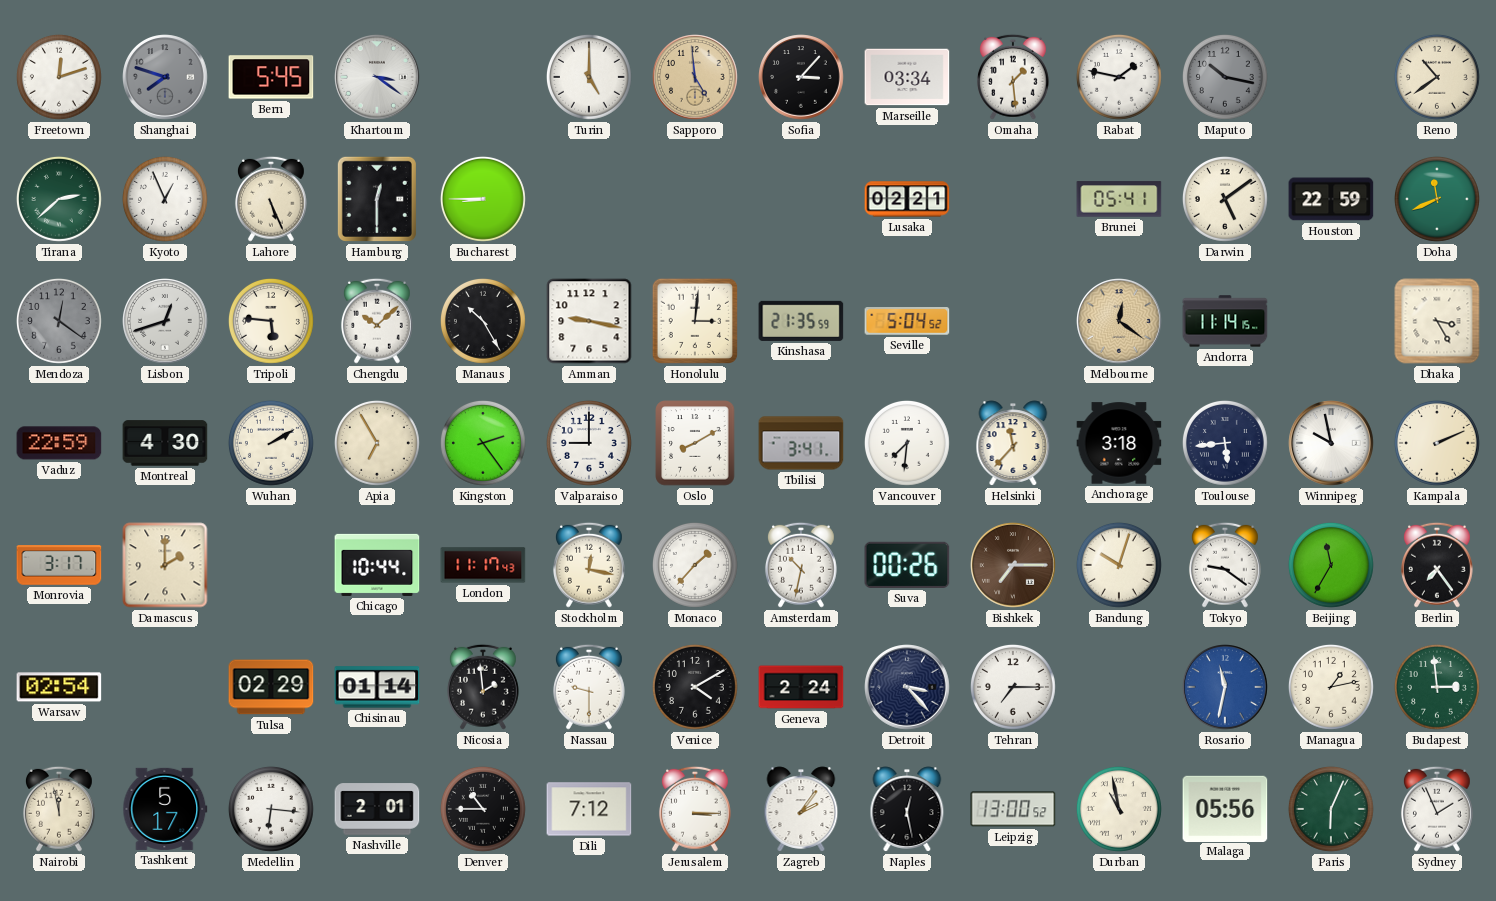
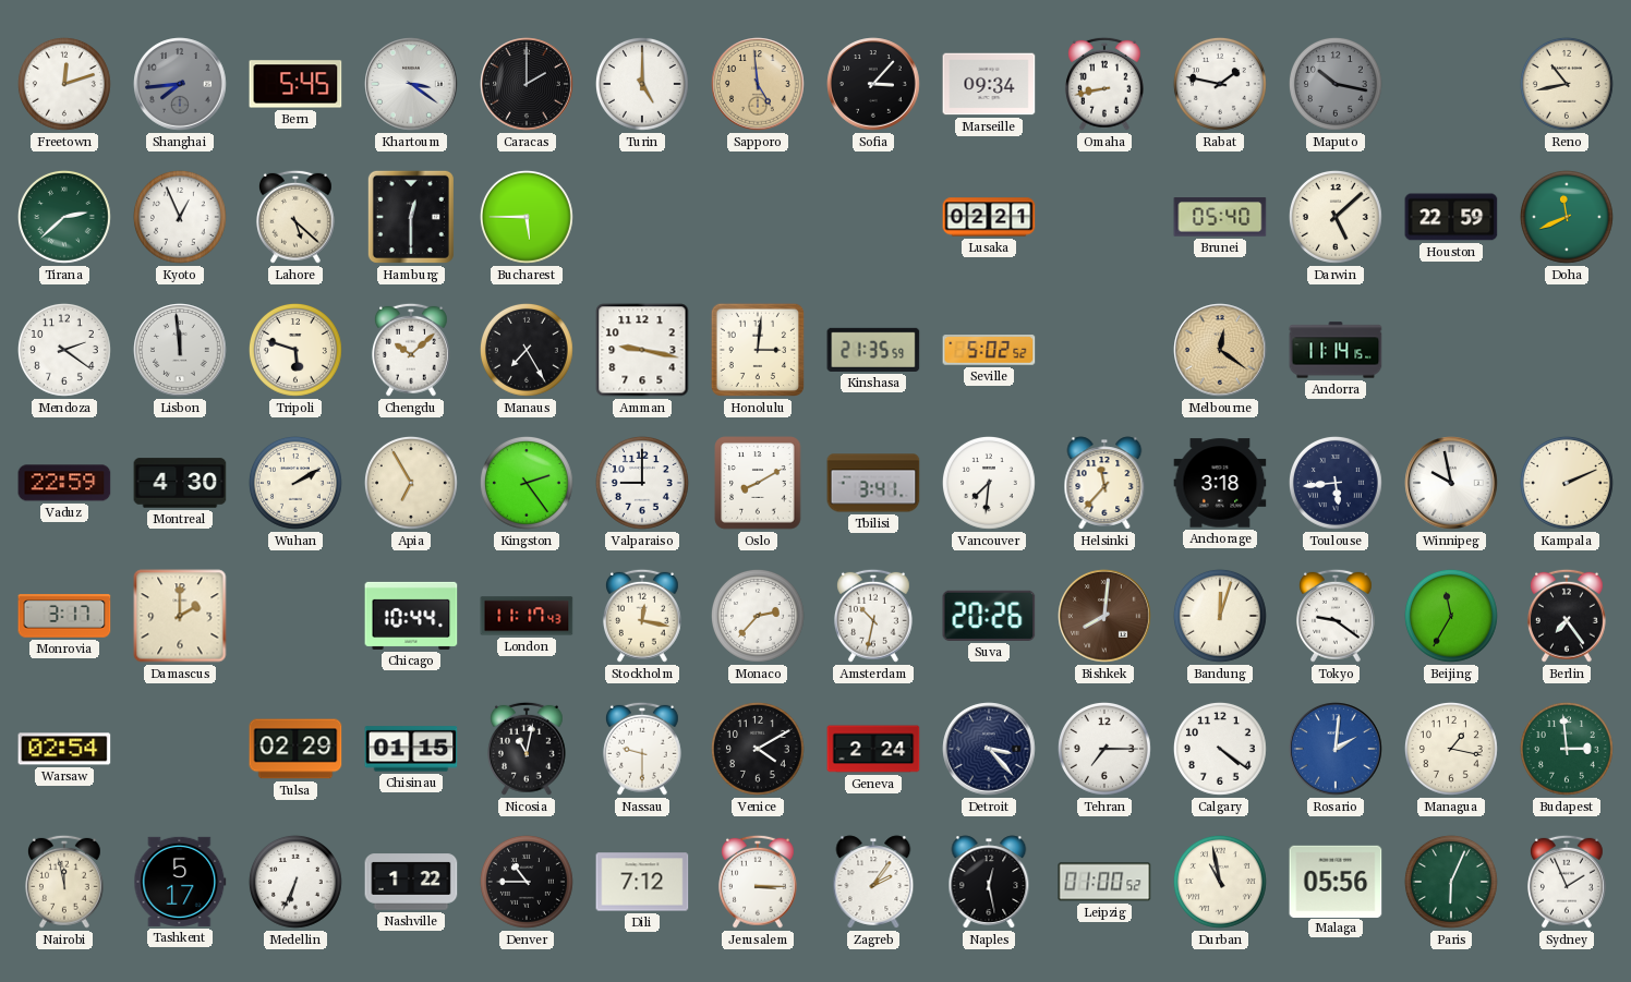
Shanghai: 7:48 -> 7:44
Caracas: none -> 2:00
Marseille: 03:34 -> 09:34
Omaha: 1:29 -> 8:43
Reno: 10:39 -> 10:43
Lahore: 5:26 -> 5:22
Bucharest: 8:45 -> 5:45
Brunei: 05:41 -> 05:40
Darwin: 5:09 -> 5:08
Mendoza: 12:21 -> 2:21
Mendoza dial: grey -> white
Lisbon: 12:42 -> 11:59
Tripoli: 5:46 -> 5:48
Manaus: 10:25 -> 7:25
Seville: 5:04 -> 5:02
Dhaka: 3:25 -> none
Monaco: 1:37 -> 2:37
Suva: 00:26 -> 20:26
Bishkek: 7:15 -> 8:01
Bandung: 10:03 -> 12:03
Chisinau: 01:14 -> 01:15
Nicosia: 1:59 -> 11:02
Calgary: none -> 4:21
Rosario: 11:32 -> 2:01
Managua: 1:13 -> 1:17
Medellin: 6:16 -> 6:34
Nashville: 2:01 -> 1:22
Leipzig: 13:00 -> 01:00
